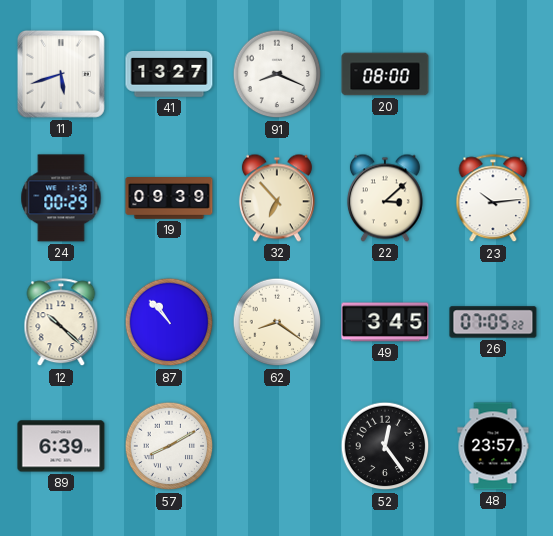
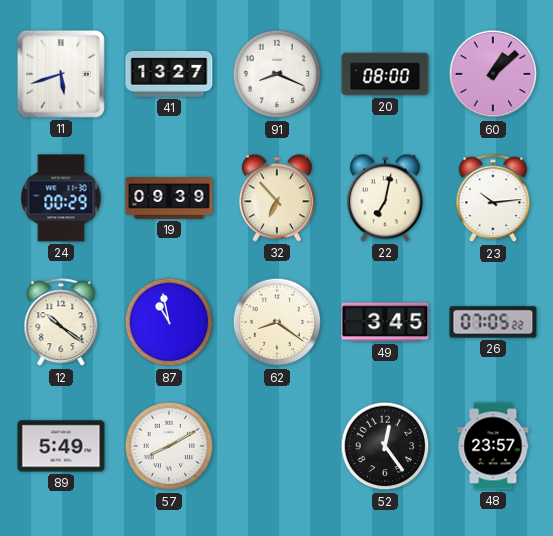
60: none -> 1:08
22: 3:08 -> 7:02
12: 10:22 -> 10:21
87: 10:53 -> 10:58
89: 6:39 -> 5:49
